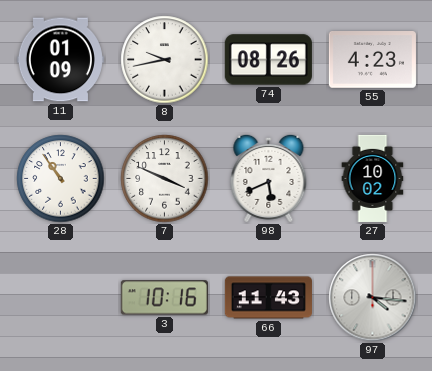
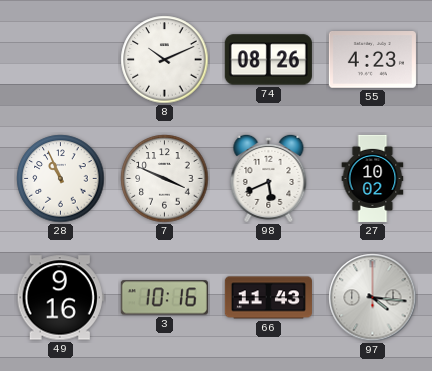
11: 01:09 -> none
8: 9:43 -> 10:11
28: 10:54 -> 10:56
49: none -> 9:16
